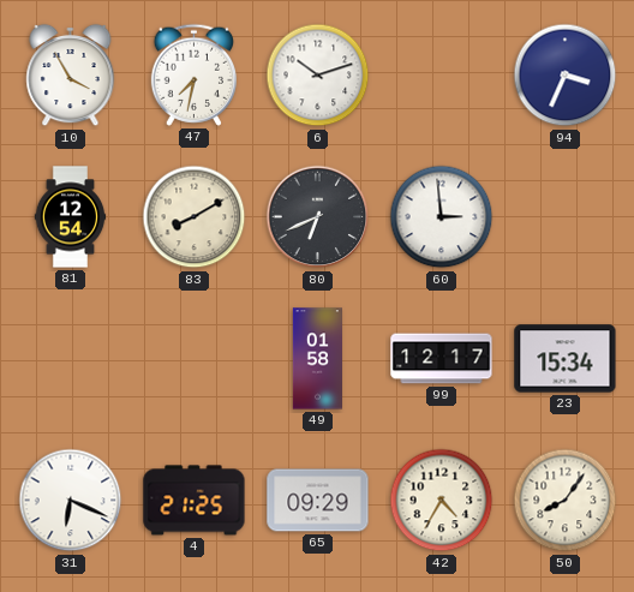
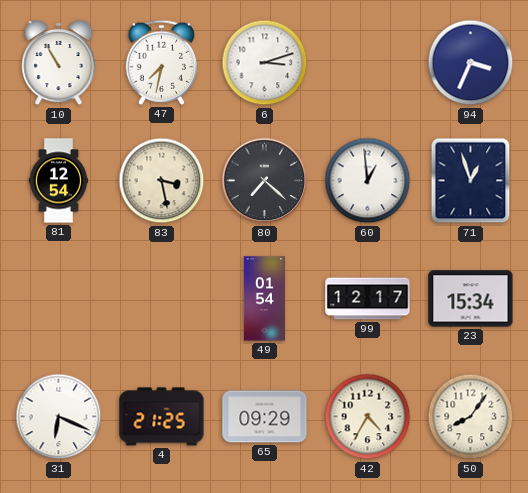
10: 3:55 -> 10:55
6: 10:12 -> 3:12
83: 8:10 -> 3:28
80: 6:41 -> 7:22
60: 2:59 -> 12:59
71: none -> 12:57
49: 01:58 -> 01:54
